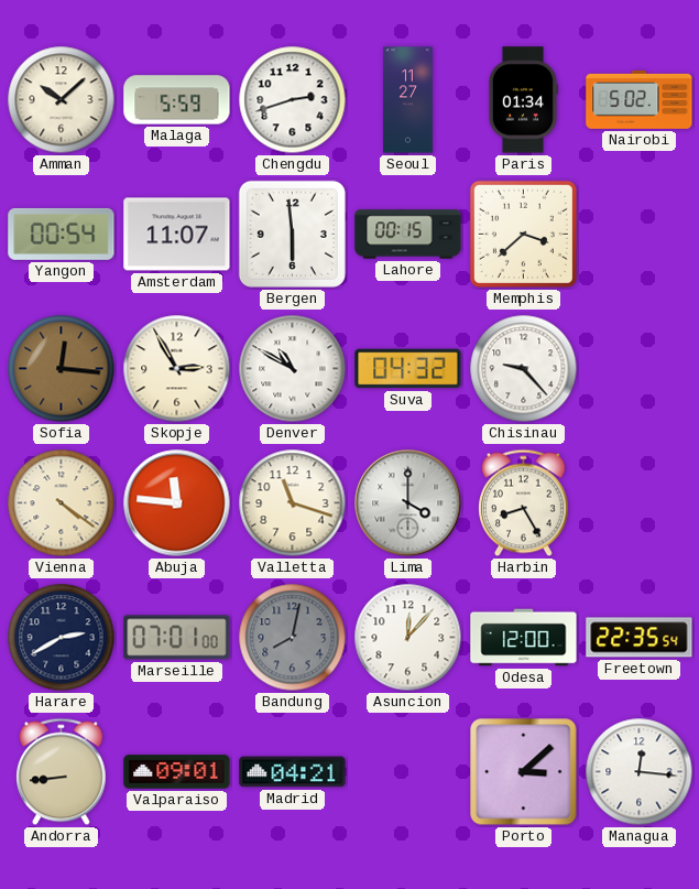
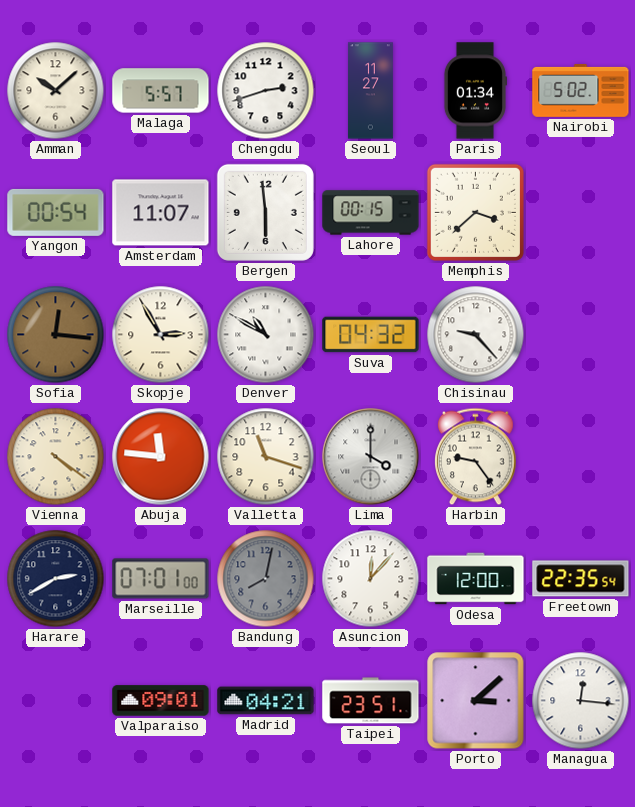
Malaga: 5:59 -> 5:57
Harbin: 8:25 -> 9:24
Andorra: 8:44 -> none
Taipei: none -> 23:51
